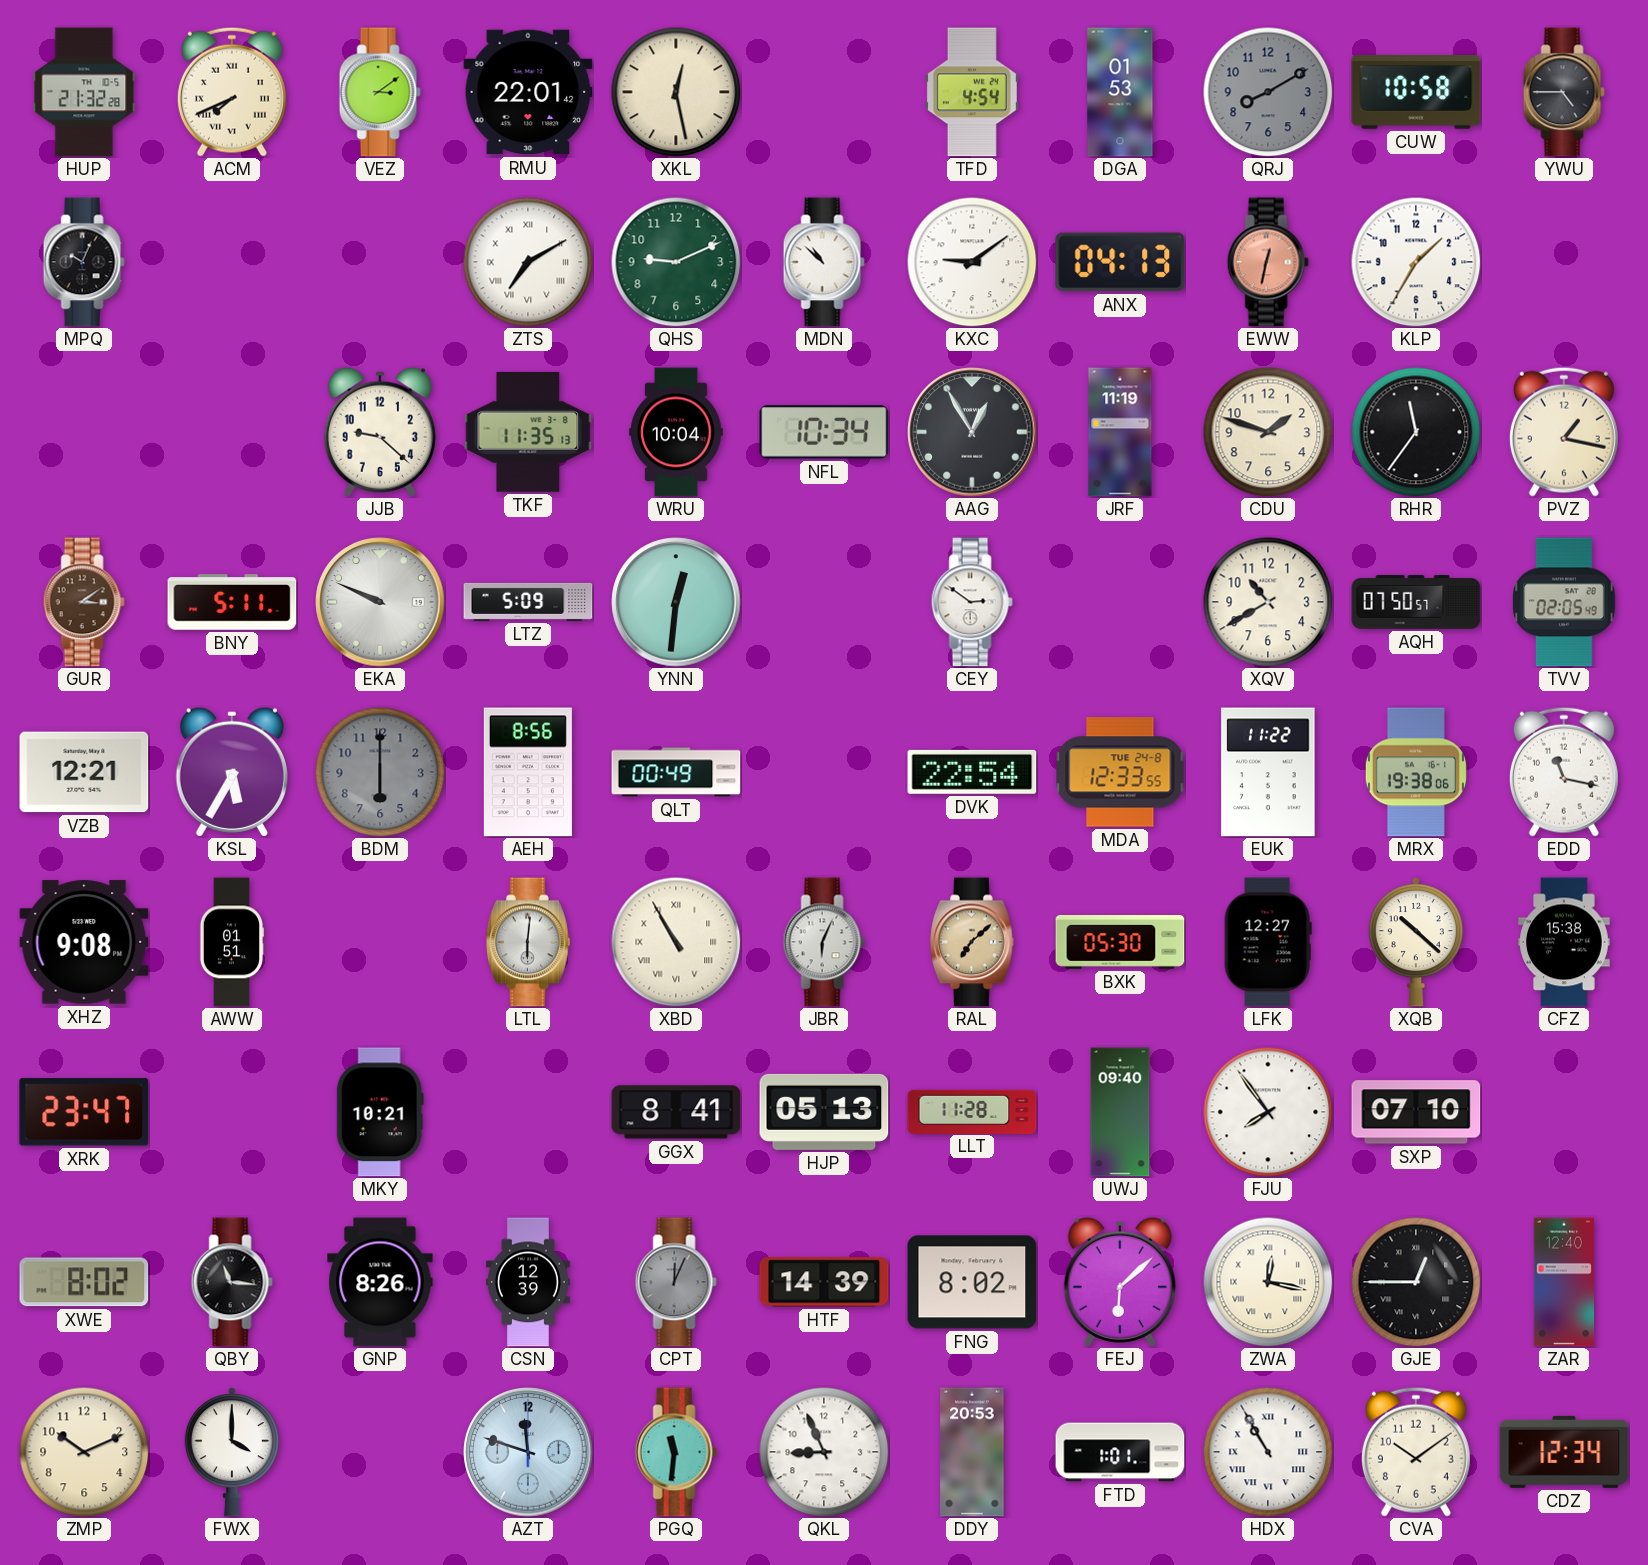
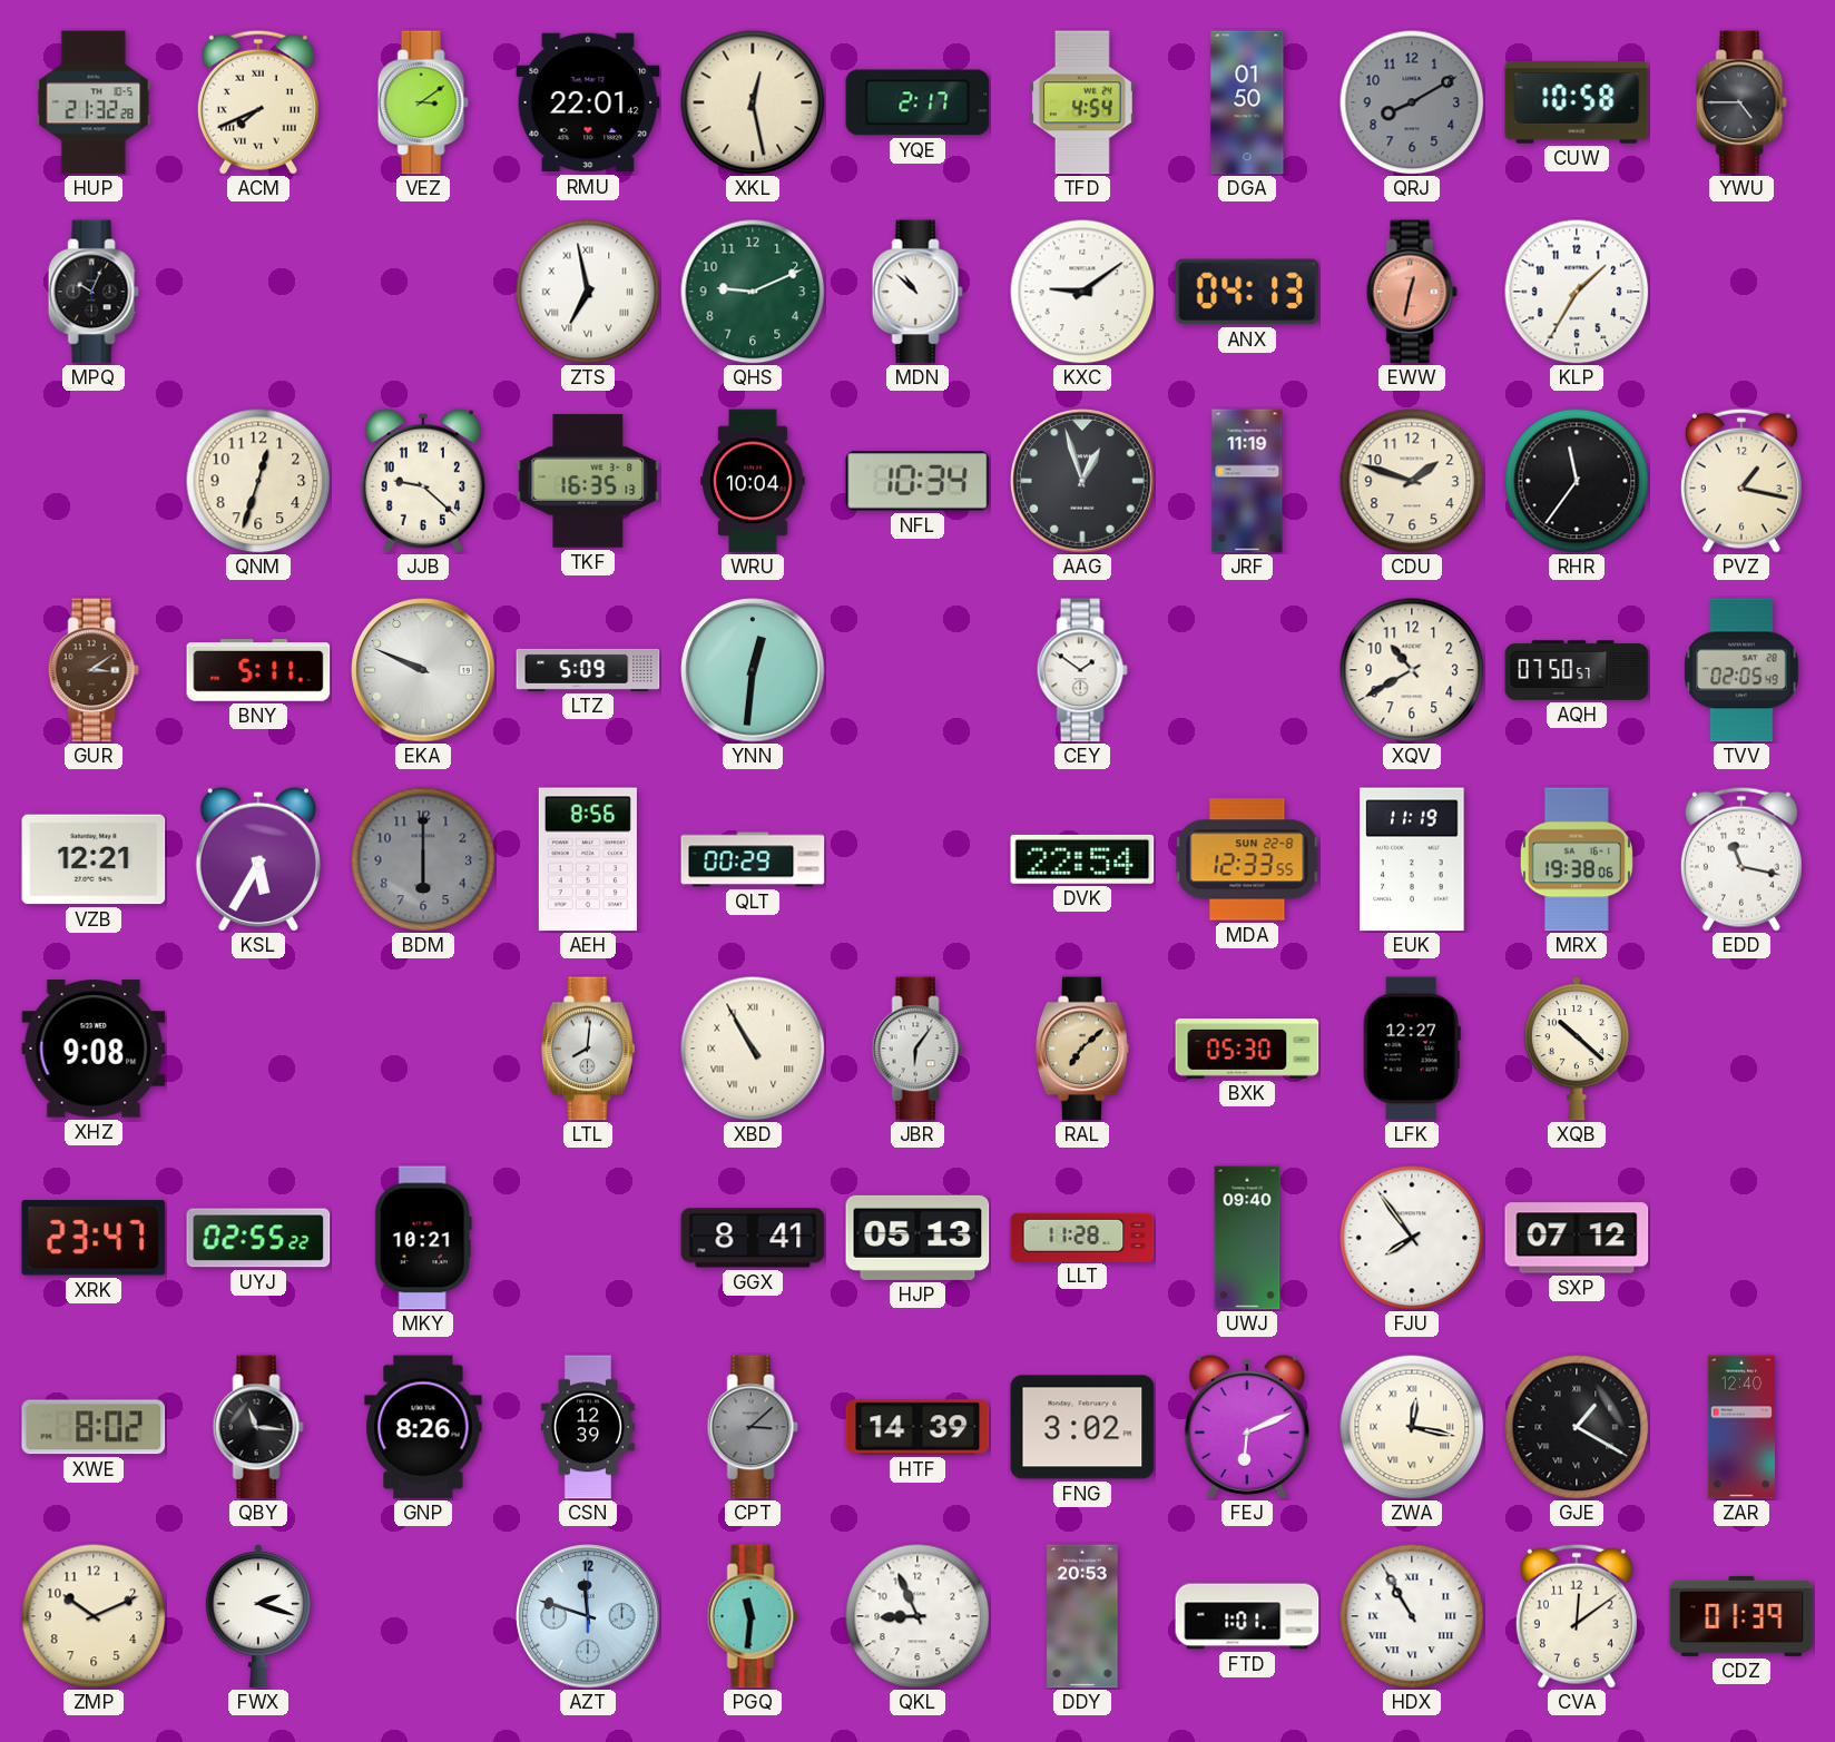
YQE: none -> 2:17
DGA: 01:53 -> 01:50
ZTS: 7:10 -> 6:58
QNM: none -> 12:33
TKF: 11:35 -> 16:35
AAG: 12:55 -> 12:57
CEY: 2:51 -> 1:51
QLT: 00:49 -> 00:29
MDA date: TUE 24-8 -> SUN 22-8
EUK: 11:22 -> 11:19
AWW: 01:51 -> none
LTL: 6:01 -> 8:01
JBR: 6:04 -> 6:06
CFZ: 15:38 -> none
UYJ: none -> 02:55
SXP: 07:10 -> 07:12
CPT: 12:04 -> 3:08
FNG: 8:02 -> 3:02
FEJ: 6:08 -> 6:11
GJE: 12:45 -> 1:20
FWX: 4:00 -> 2:18
CVA: 10:09 -> 12:09
CDZ: 12:34 -> 01:39
